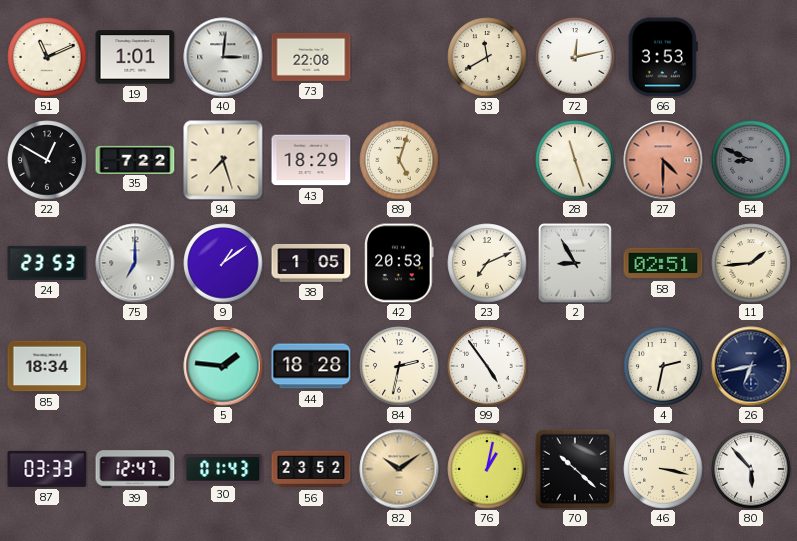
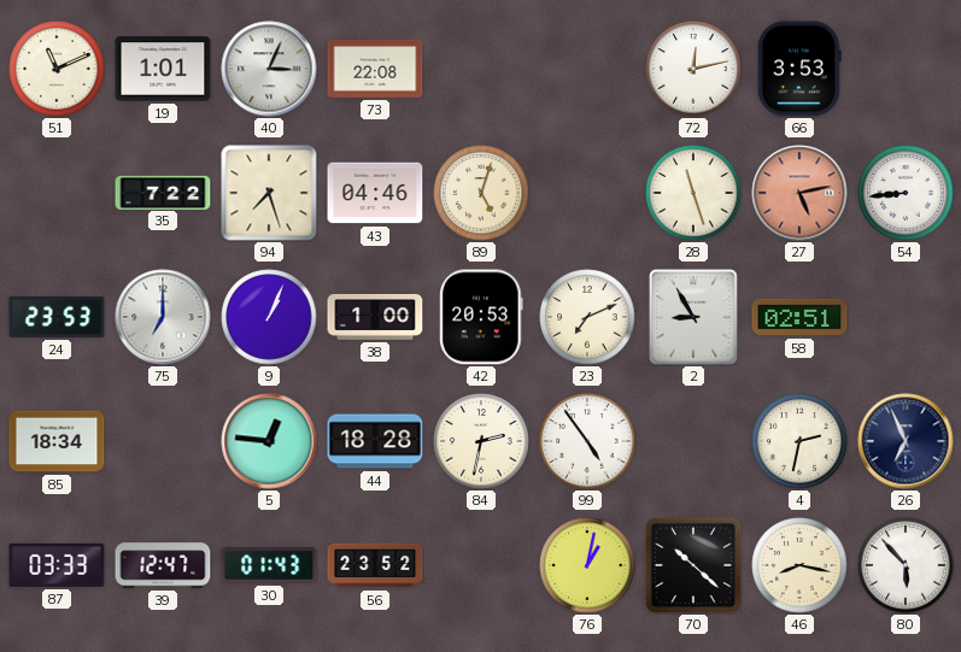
40: 3:01 -> 3:04
33: 11:40 -> none
22: 12:50 -> none
43: 18:29 -> 04:46
27: 4:30 -> 5:13
54: 8:49 -> 8:44
54 dial: grey -> white
9: 1:09 -> 1:04
38: 1:05 -> 1:00
11: 1:44 -> none
5: 1:46 -> 12:46
26: 6:43 -> 6:56
82: 10:09 -> none
46: 3:17 -> 8:17
